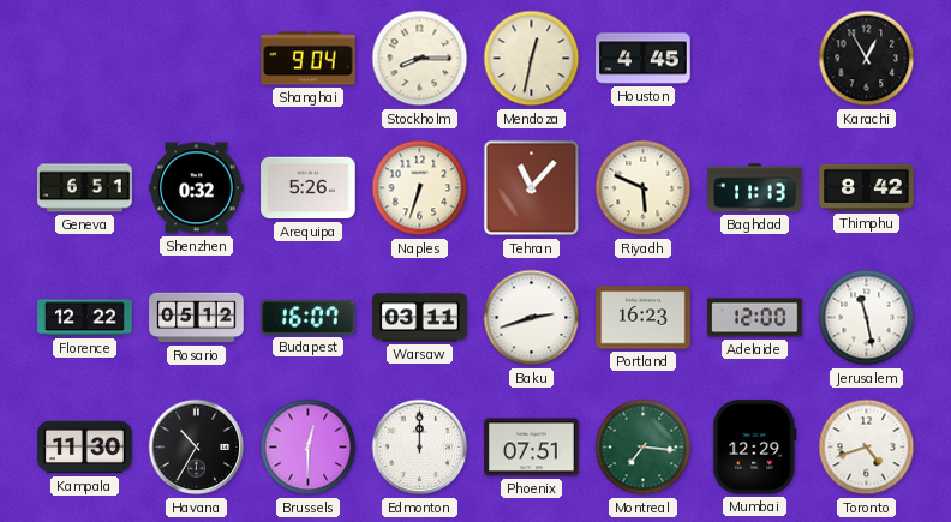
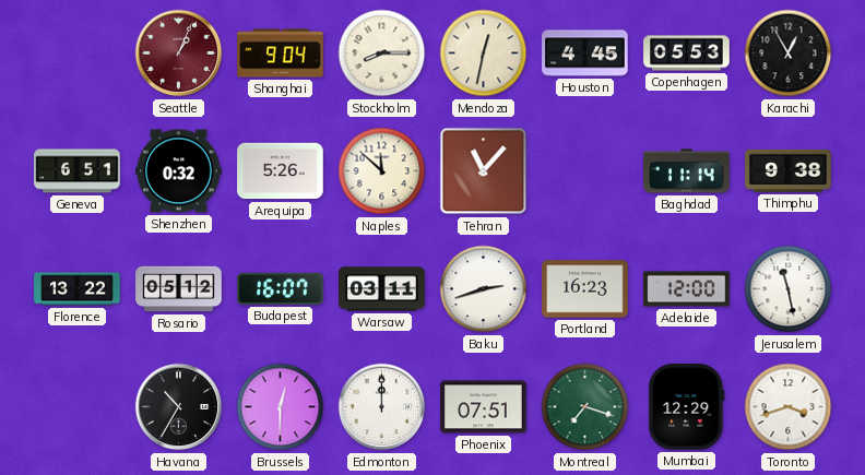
Seattle: none -> 1:04
Copenhagen: none -> 05:53
Naples: 6:33 -> 11:52
Riyadh: 5:49 -> none
Baghdad: 11:13 -> 11:14
Thimphu: 8:42 -> 9:38
Florence: 12:22 -> 13:22
Kampala: 11:30 -> none
Montreal: 7:16 -> 7:18
Toronto: 4:42 -> 3:42
